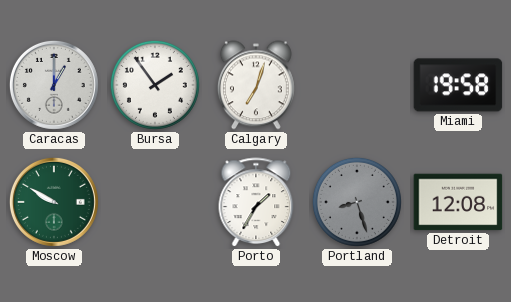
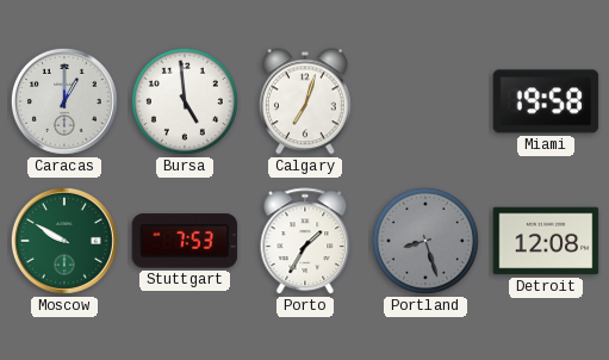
Bursa: 1:54 -> 4:59
Stuttgart: none -> 7:53
